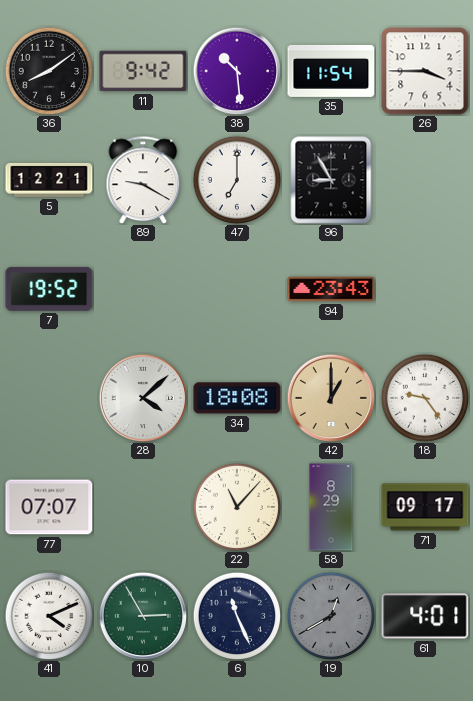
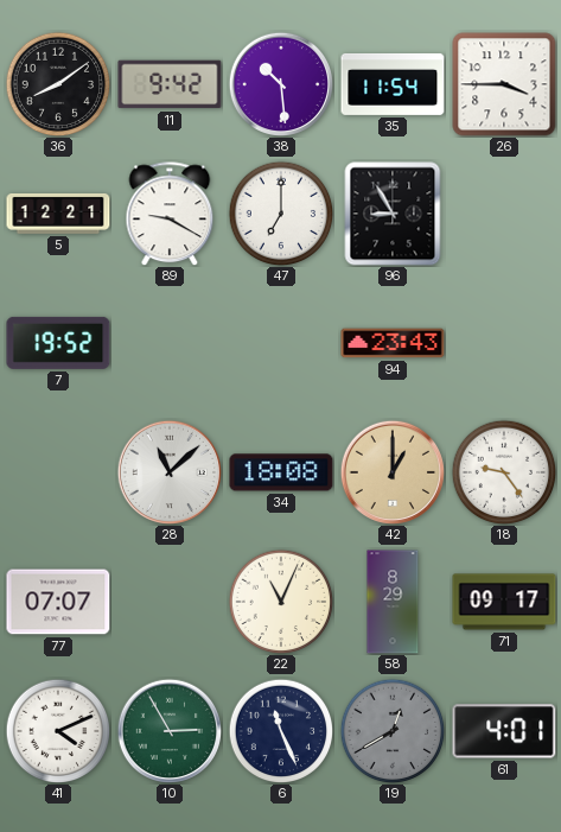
28: 4:08 -> 11:08
22: 11:07 -> 11:04
